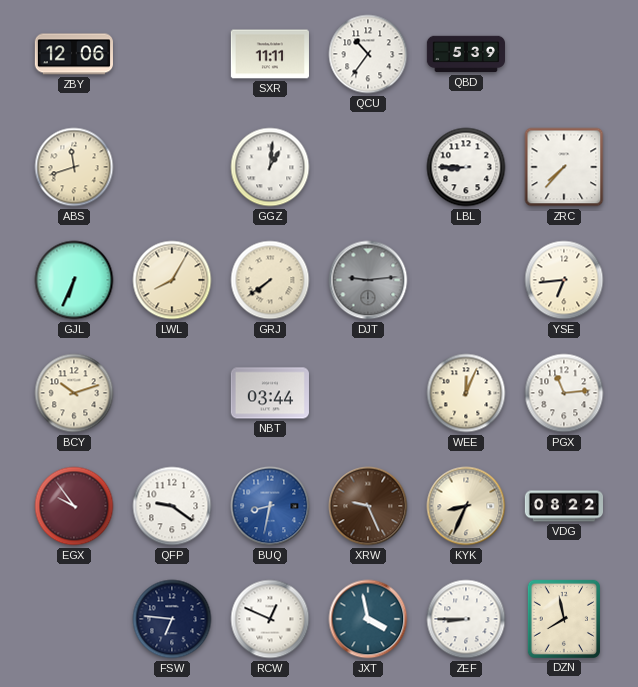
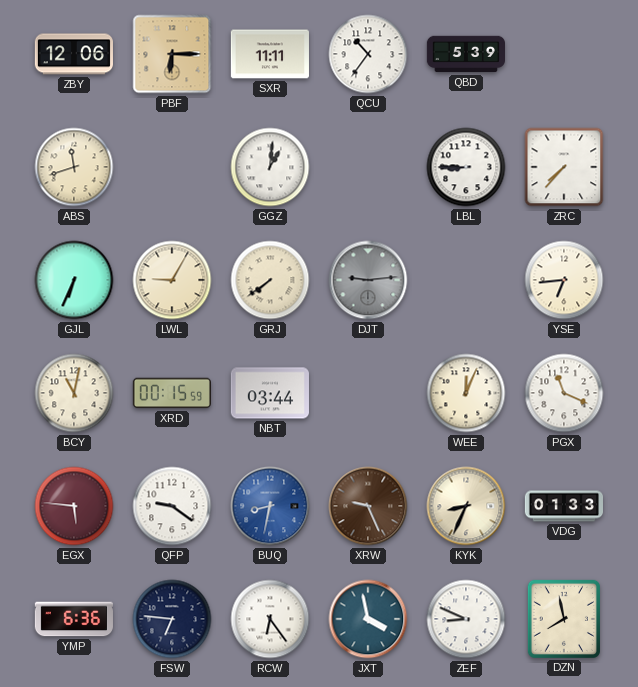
PBF: none -> 6:15
LWL: 8:05 -> 9:05
BCY: 10:12 -> 11:02
XRD: none -> 00:15
PGX: 11:14 -> 11:19
EGX: 9:54 -> 5:46
VDG: 08:22 -> 01:33
YMP: none -> 6:36
RCW: 12:49 -> 6:24
ZEF: 8:45 -> 8:49
